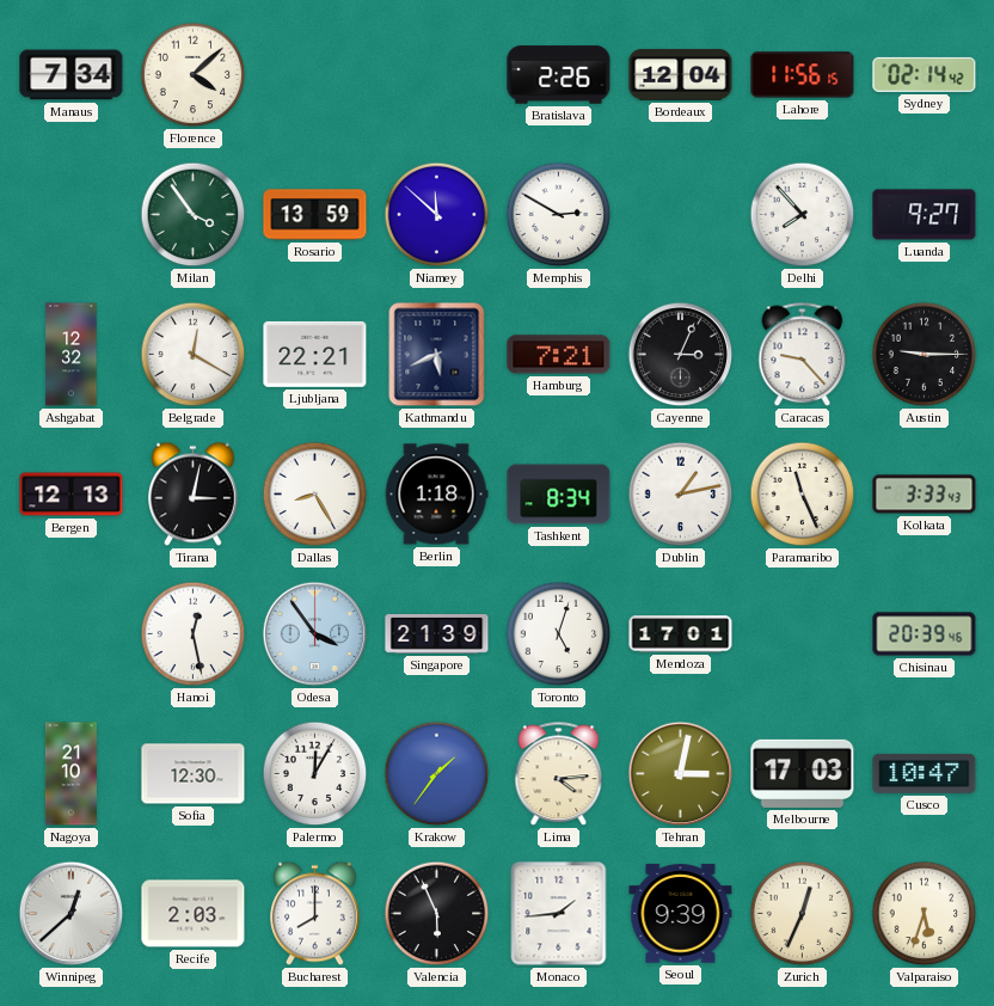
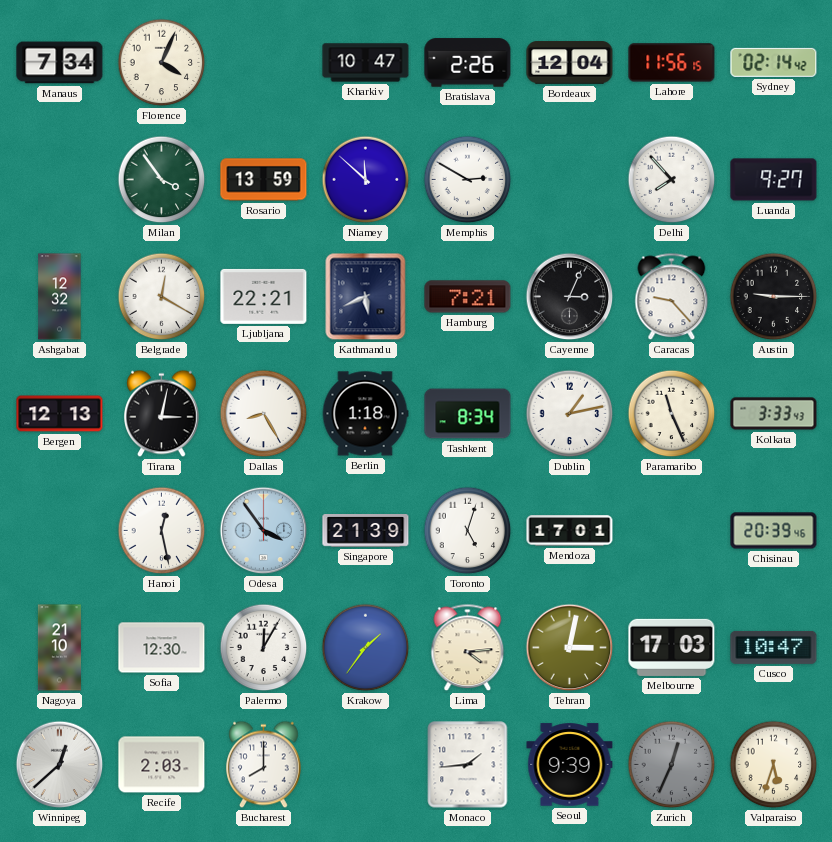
Florence: 4:08 -> 4:04
Kharkiv: none -> 10:47
Valencia: 5:56 -> none
Zurich dial: cream -> grey
